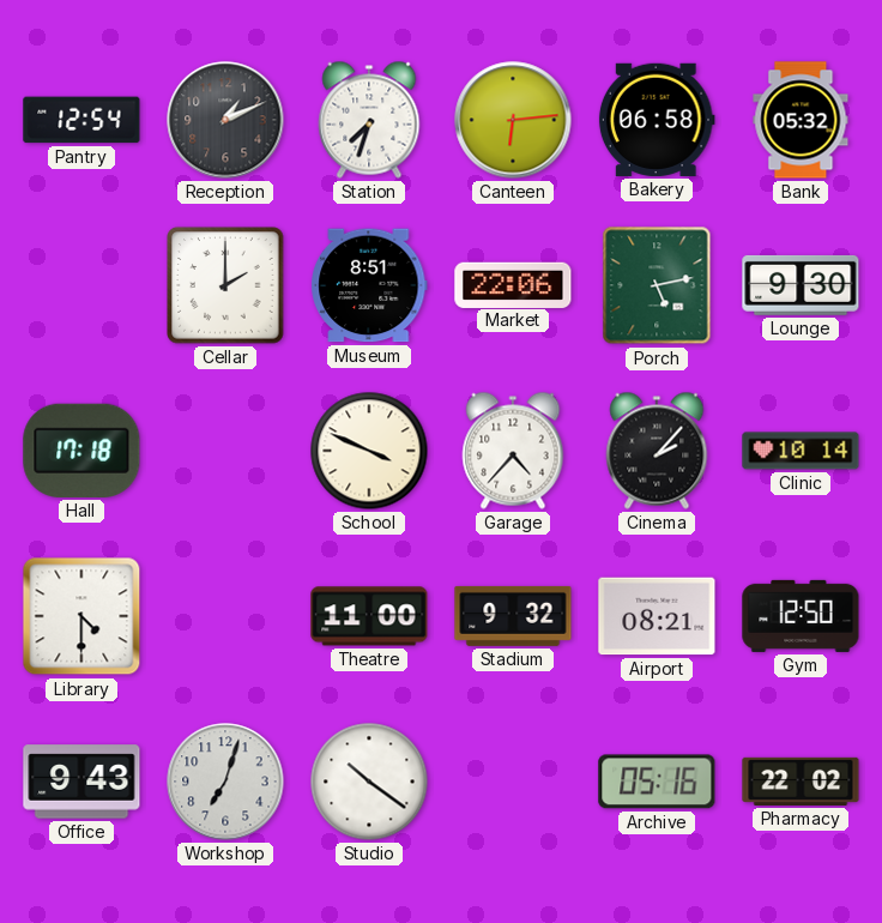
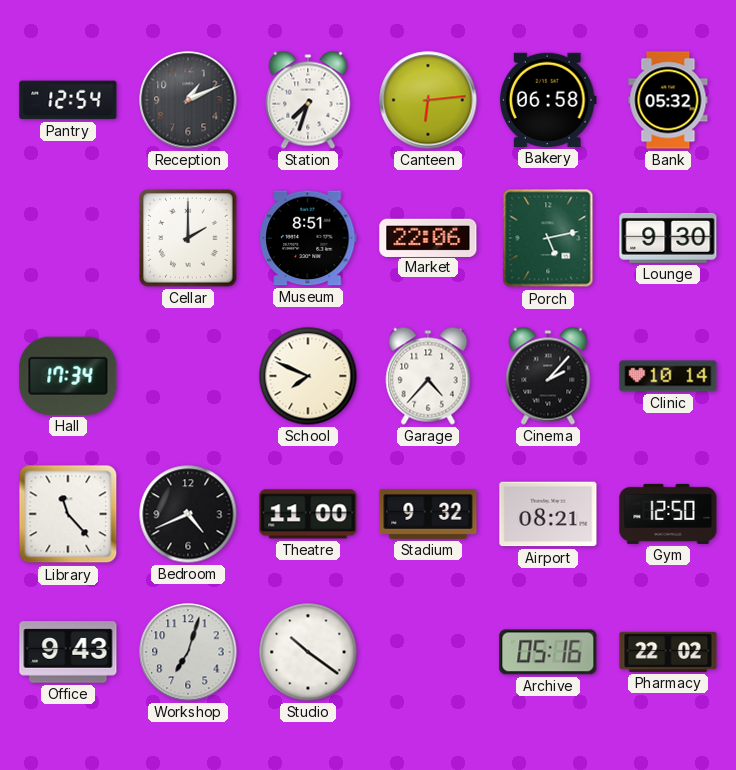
Hall: 17:18 -> 17:34
School: 3:49 -> 7:49
Library: 4:30 -> 11:23
Bedroom: none -> 4:41
